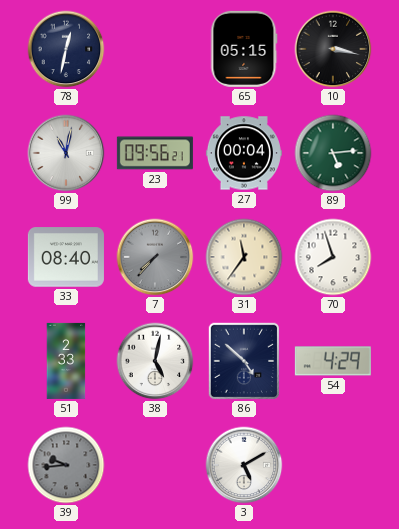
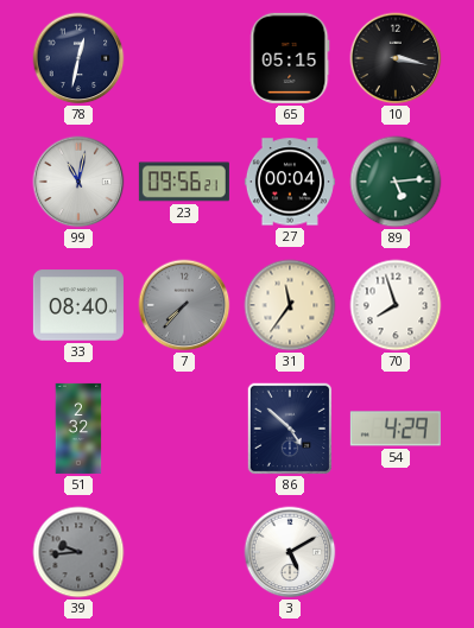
51: 2:33 -> 2:32
38: 5:02 -> none
